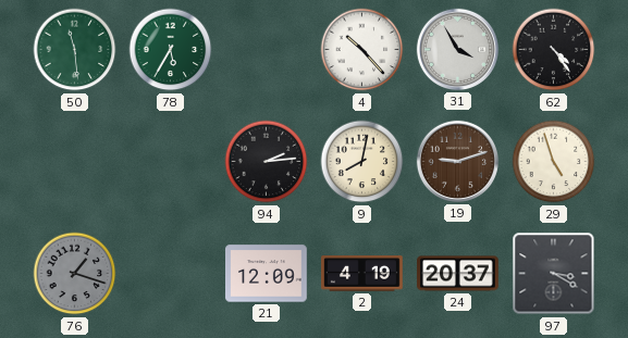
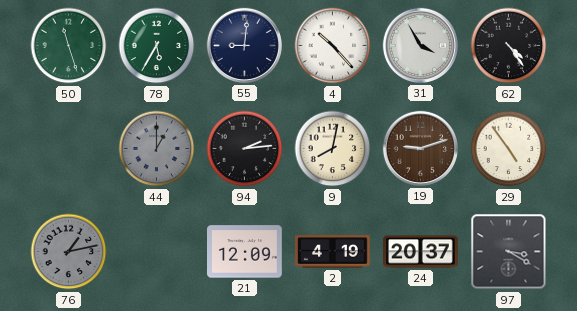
50: 11:29 -> 11:27
55: none -> 9:01
44: none -> 1:00
29: 4:57 -> 4:54
76: 1:18 -> 1:13
